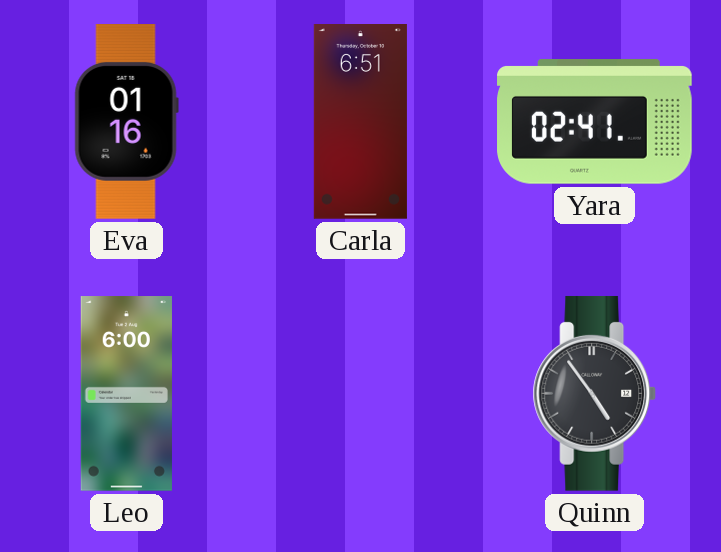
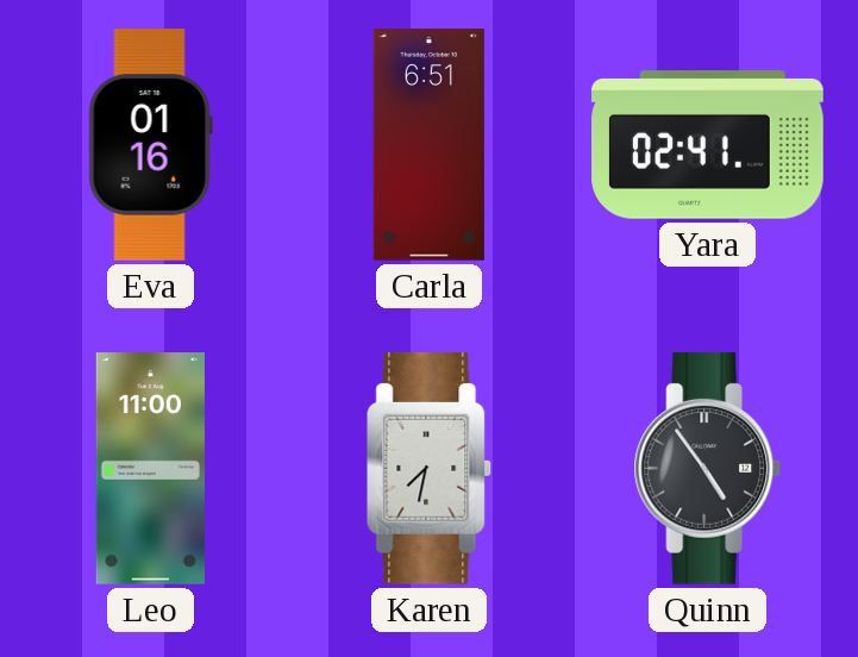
Leo: 6:00 -> 11:00
Karen: none -> 7:32
